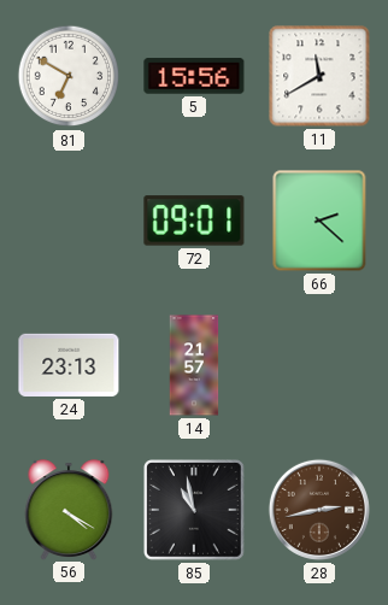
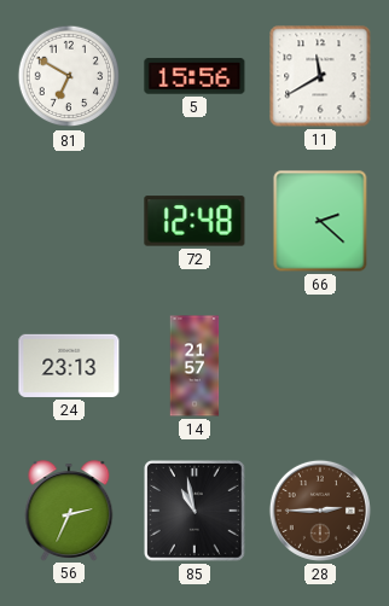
72: 09:01 -> 12:48
56: 4:20 -> 2:34
28: 2:43 -> 2:45
